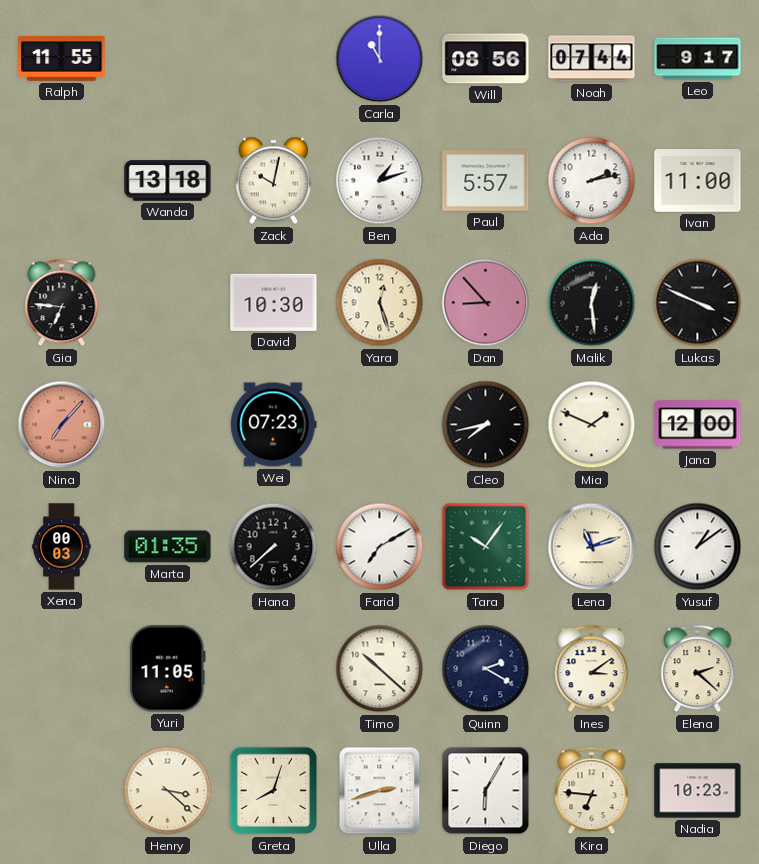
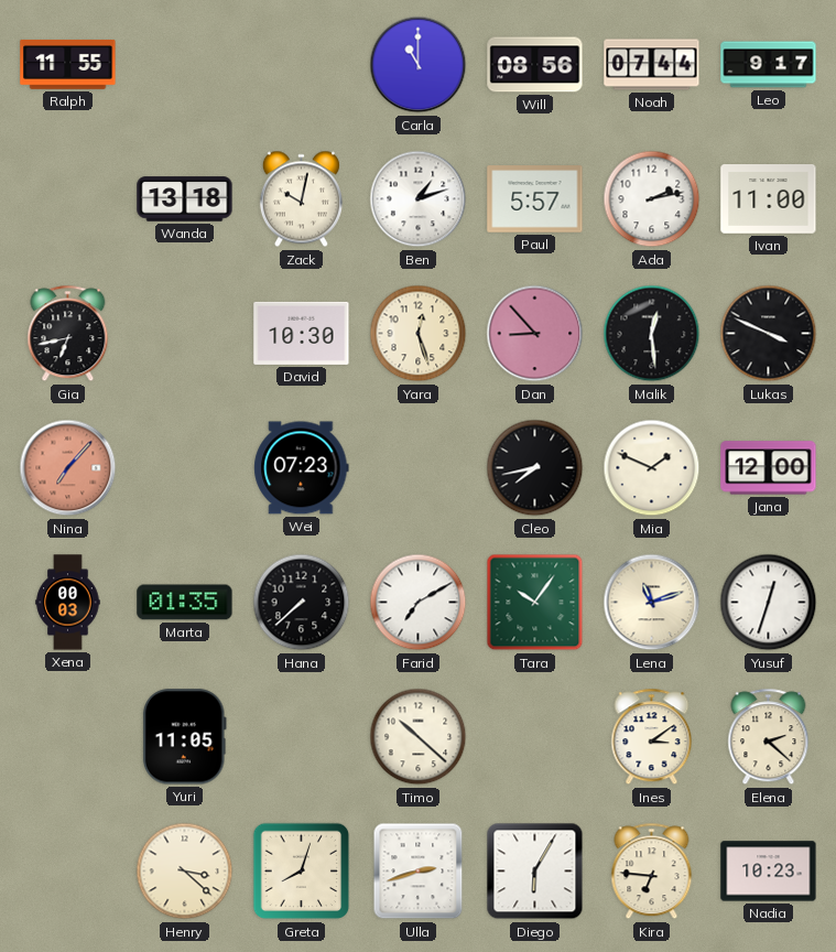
Gia: 6:46 -> 6:43
Yusuf: 1:09 -> 12:33
Quinn: 2:20 -> none
